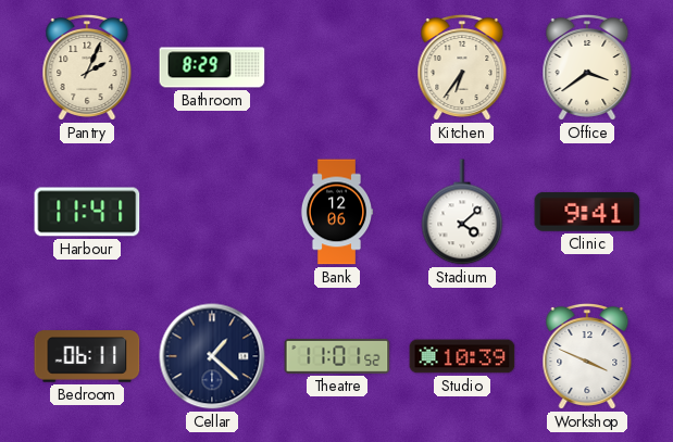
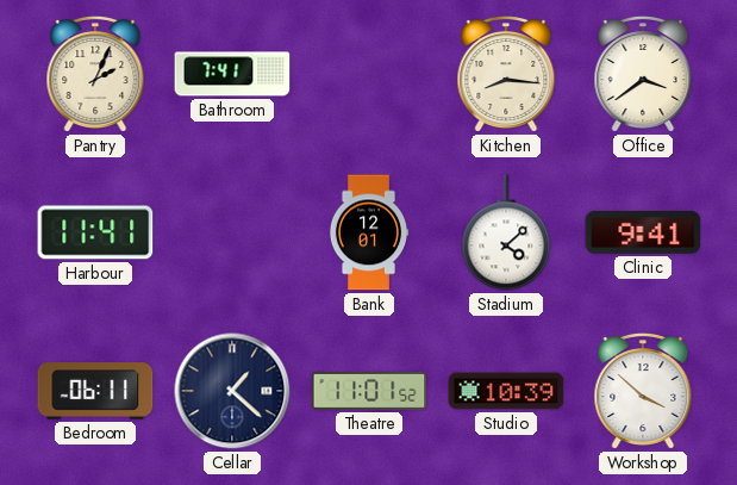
Bathroom: 8:29 -> 7:41
Kitchen: 6:36 -> 8:16
Bank: 12:06 -> 12:01
Workshop: 3:49 -> 3:52
